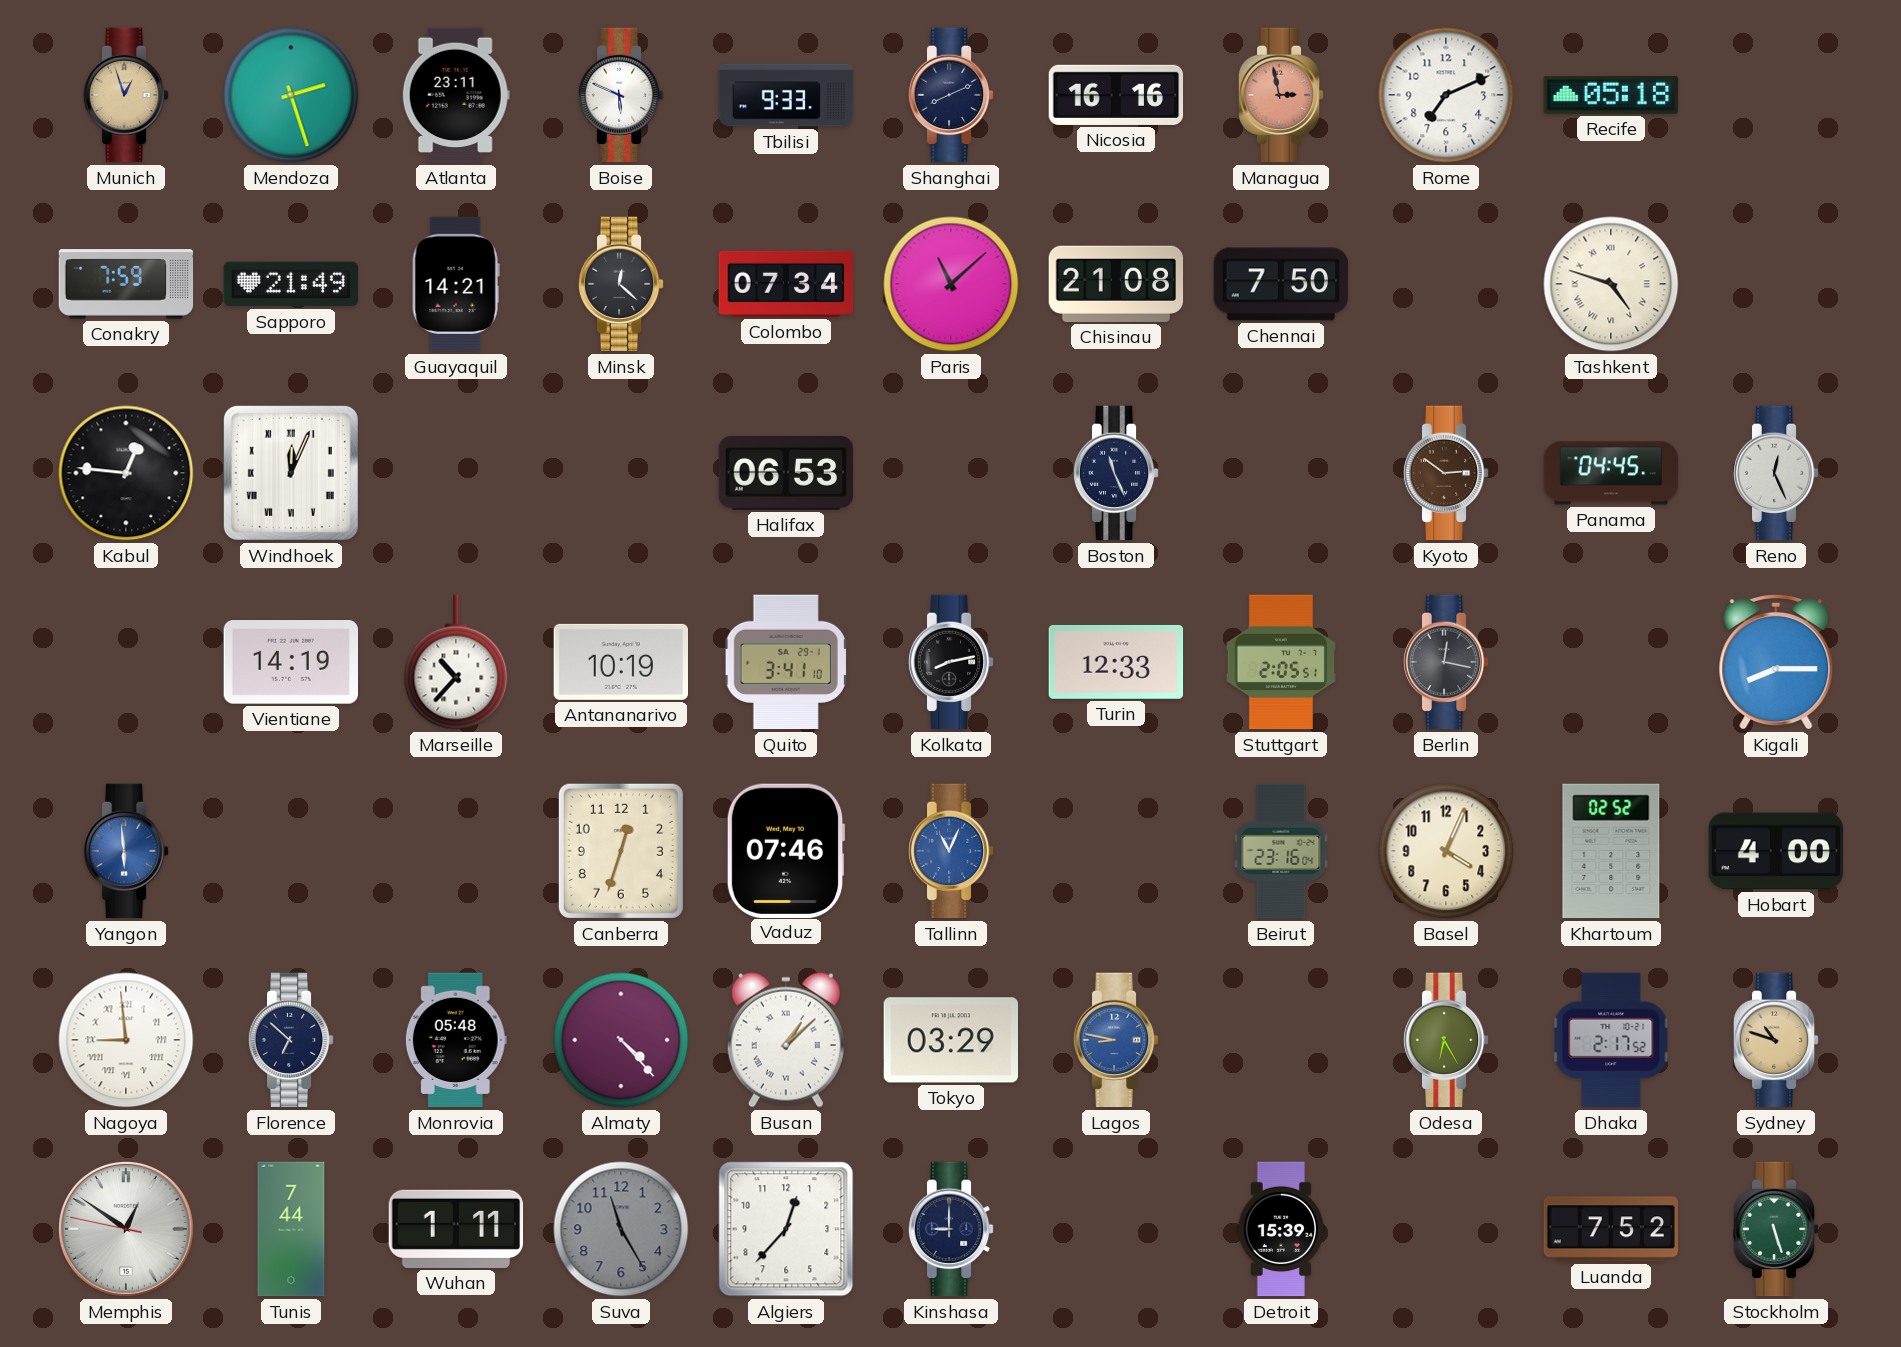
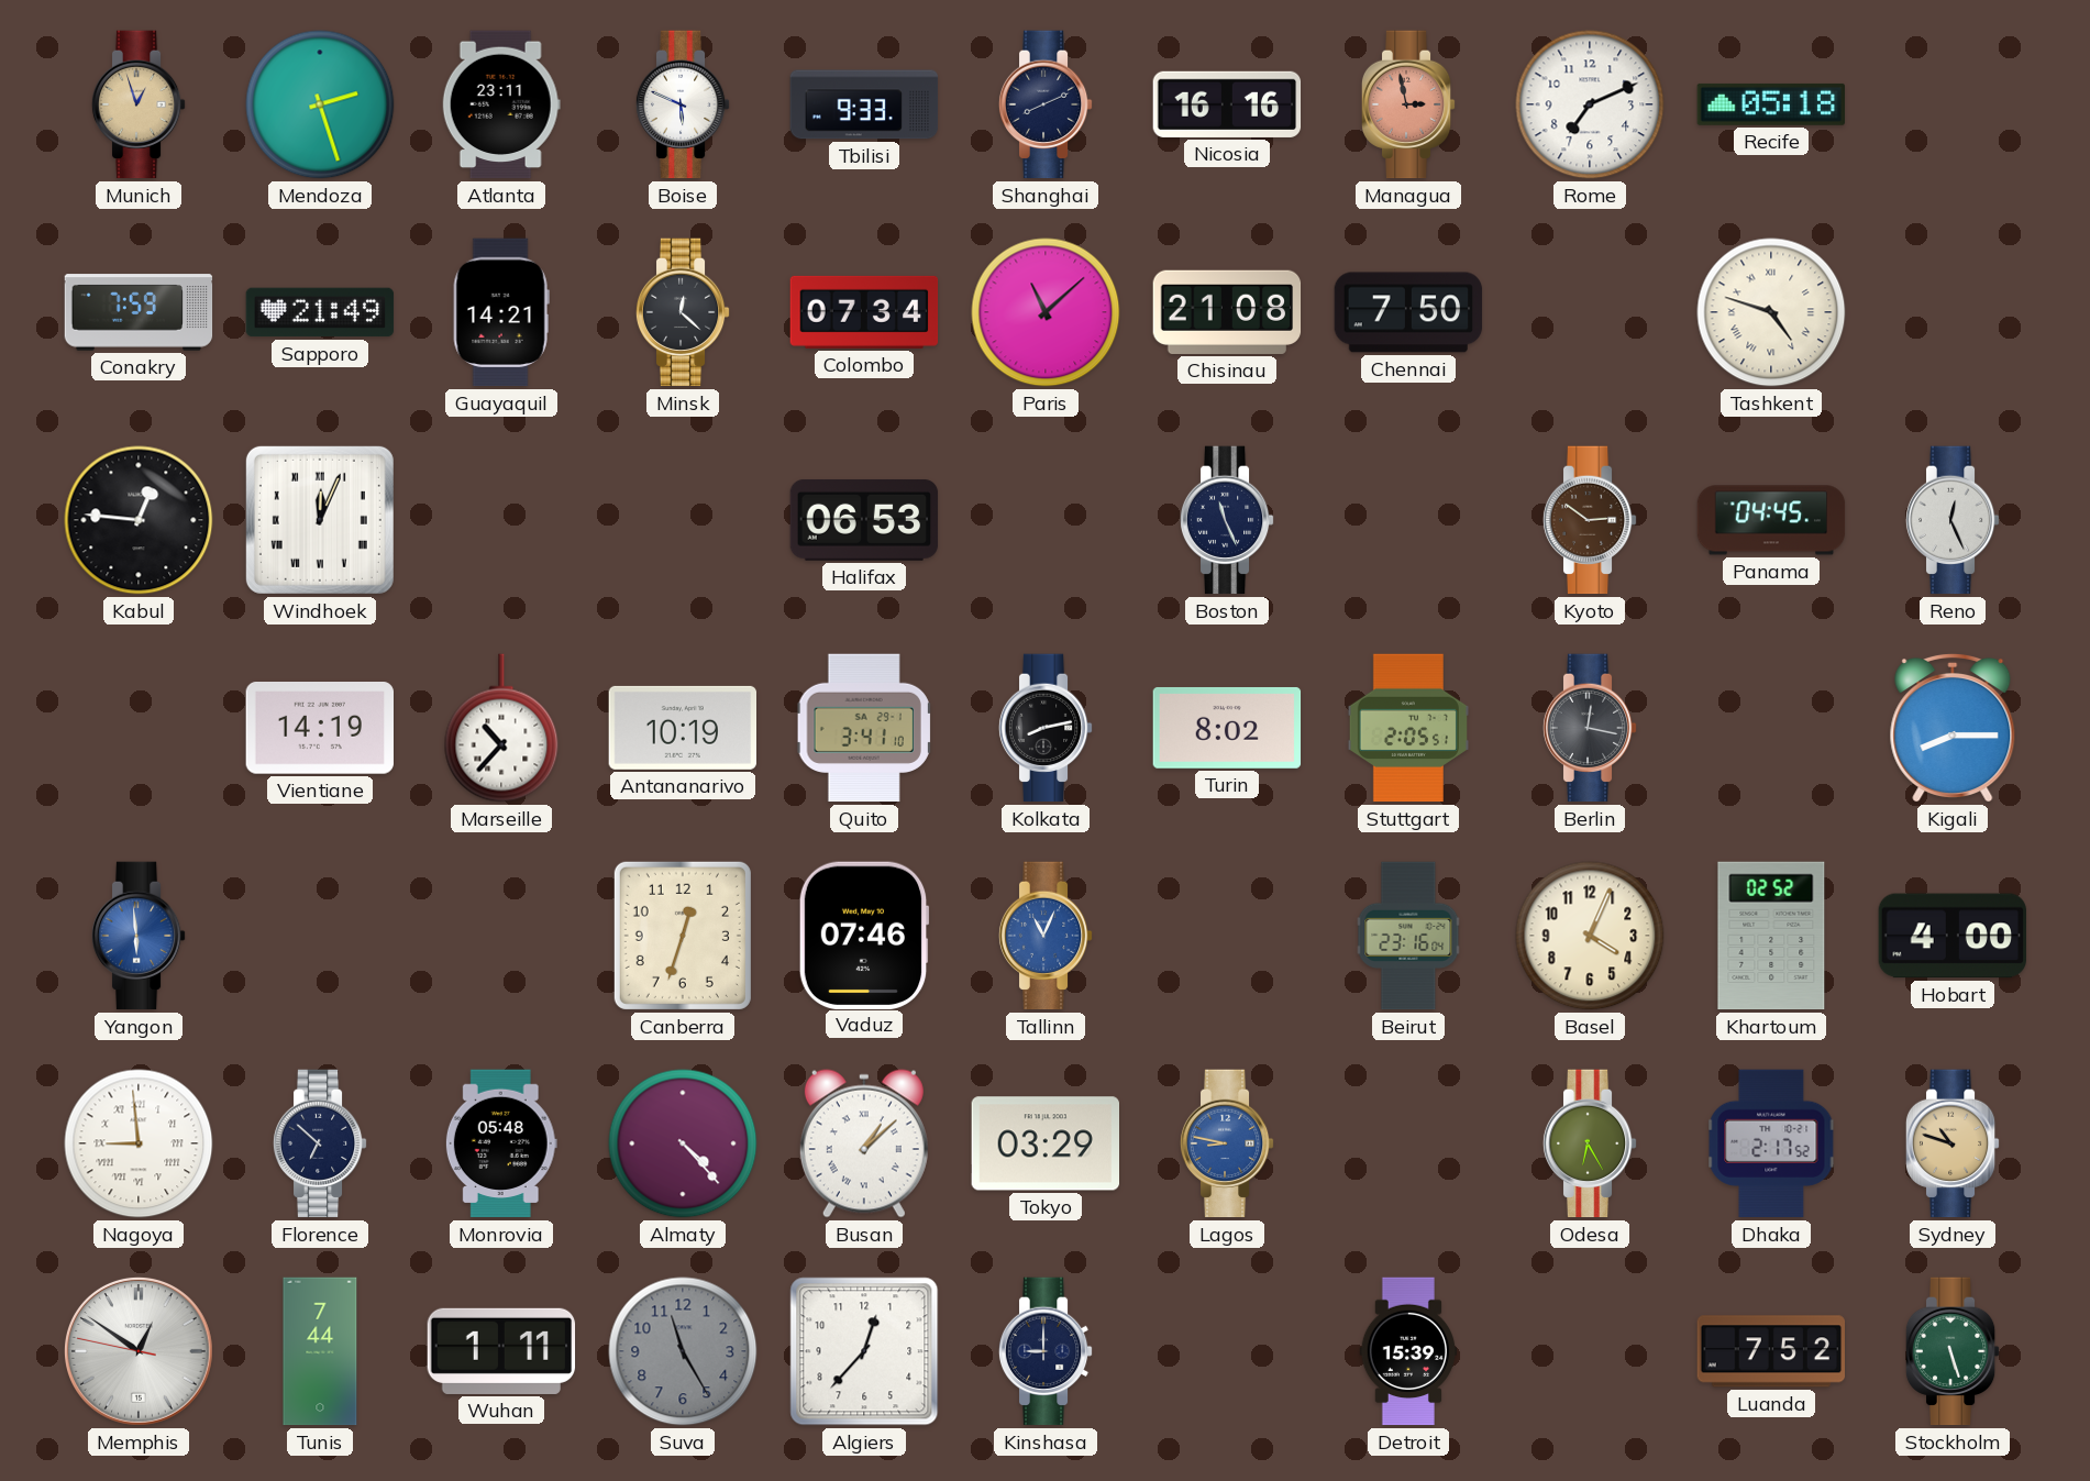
Turin: 12:33 -> 8:02
